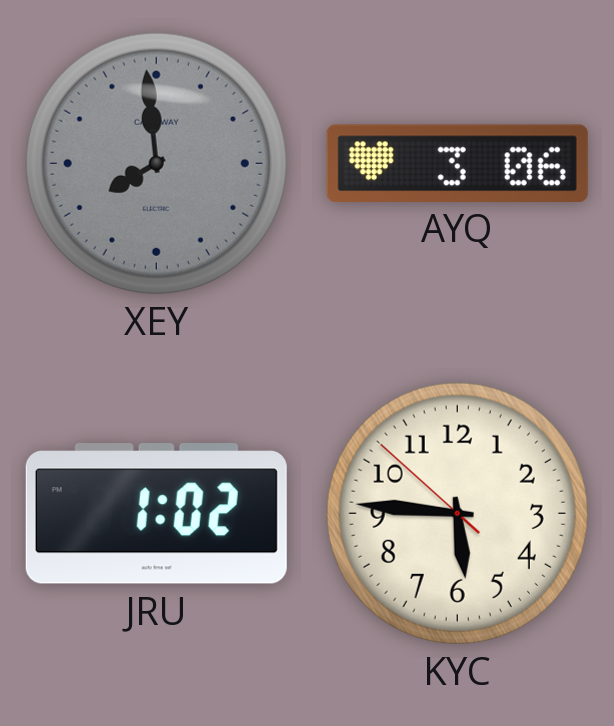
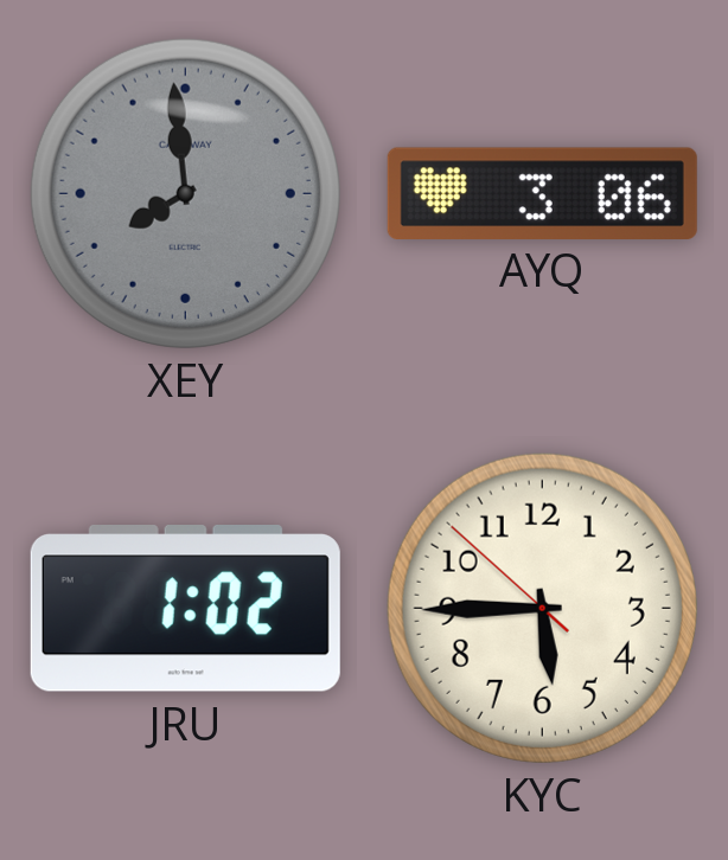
KYC: 5:45 -> 5:44
